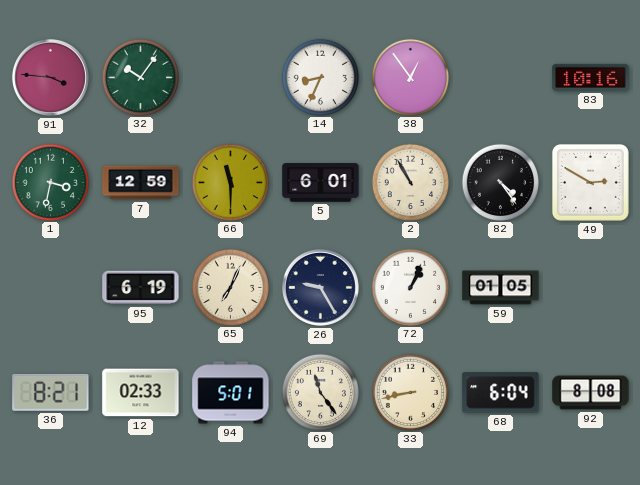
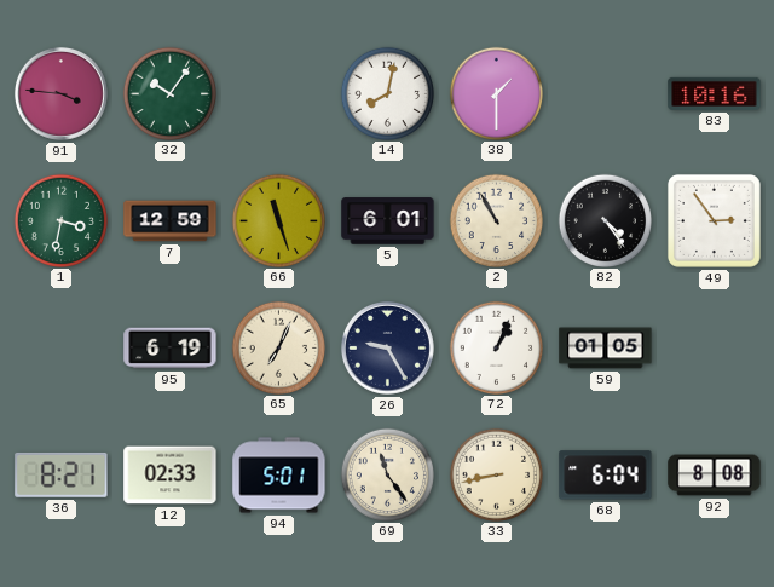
14: 8:34 -> 8:02
38: 12:54 -> 1:30
66: 11:30 -> 11:27
49: 2:50 -> 2:54
